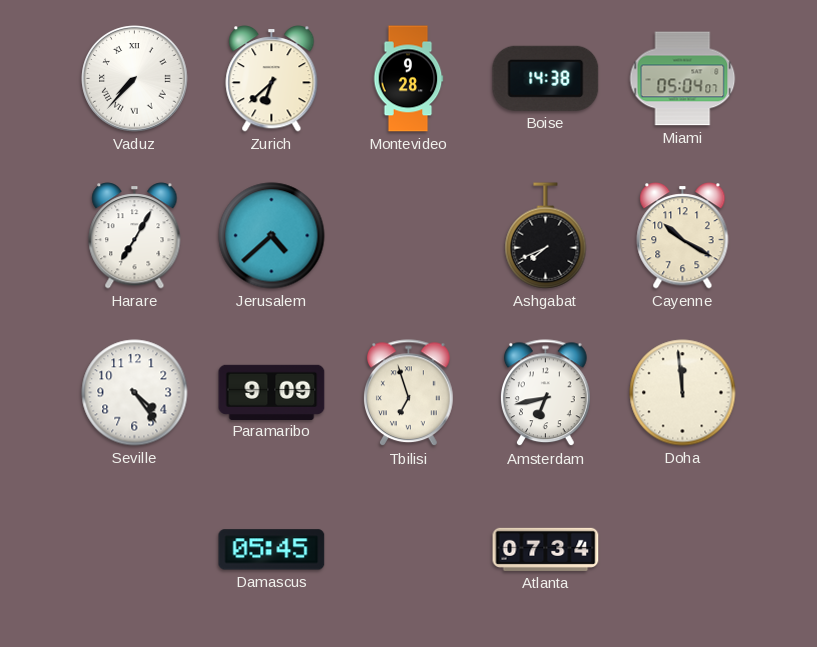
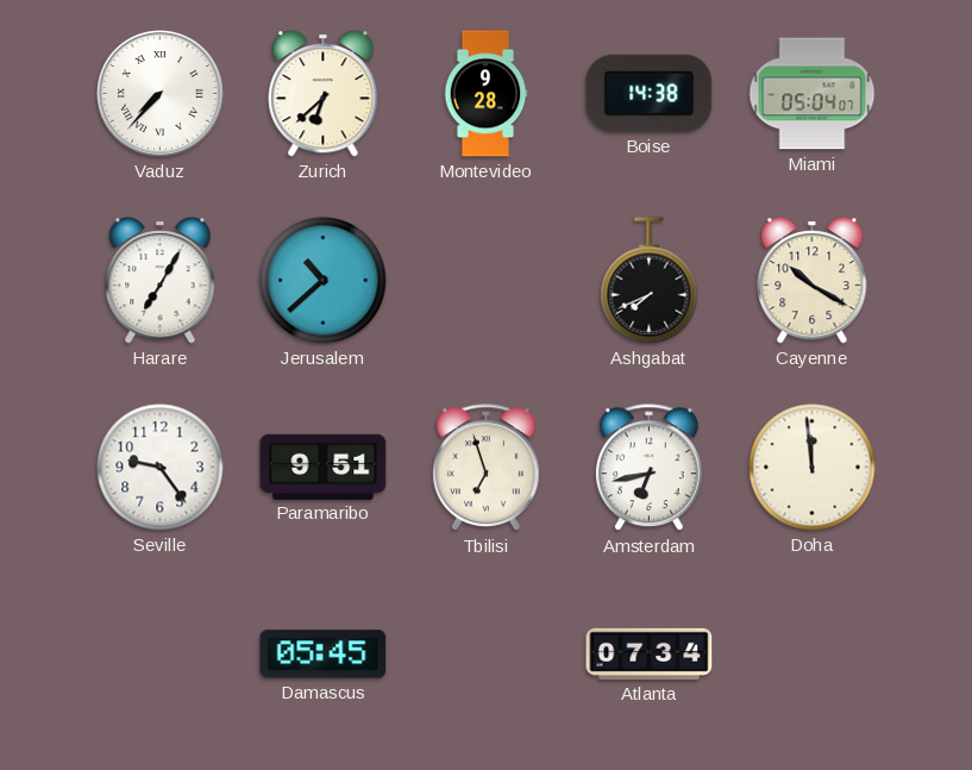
Jerusalem: 4:38 -> 10:38
Seville: 4:24 -> 9:24
Paramaribo: 9:09 -> 9:51
